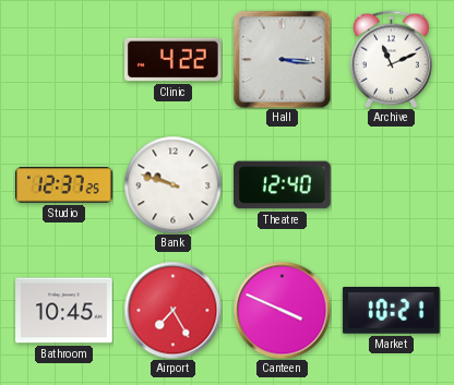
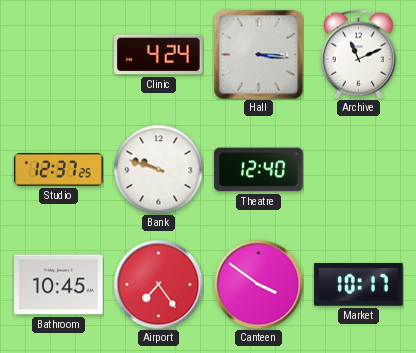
Clinic: 4:22 -> 4:24
Airport: 7:25 -> 7:24
Canteen: 3:49 -> 3:51
Market: 10:21 -> 10:17
